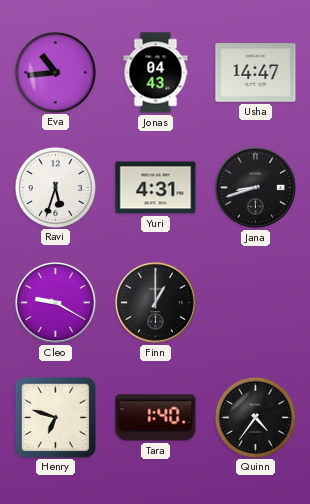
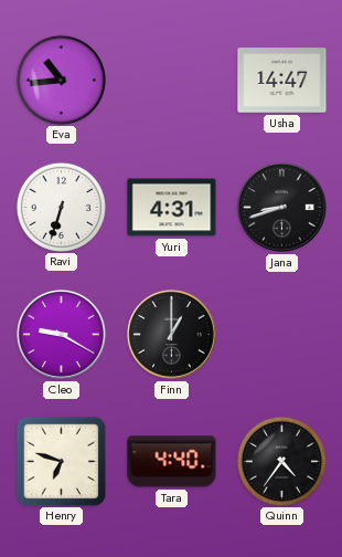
Jonas: 04:43 -> none
Ravi: 5:33 -> 6:33
Tara: 1:40 -> 4:40
